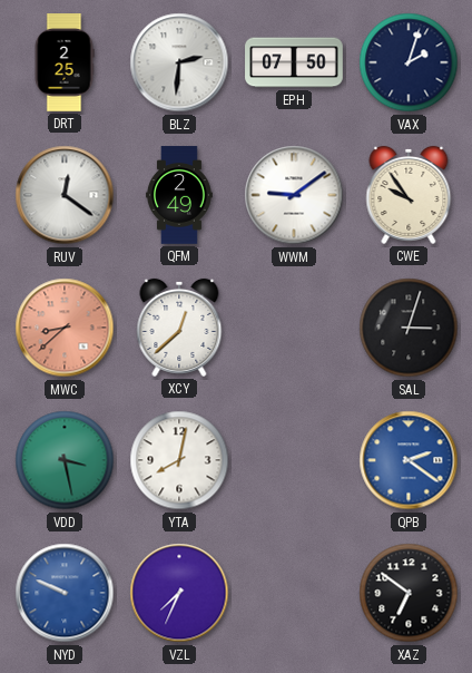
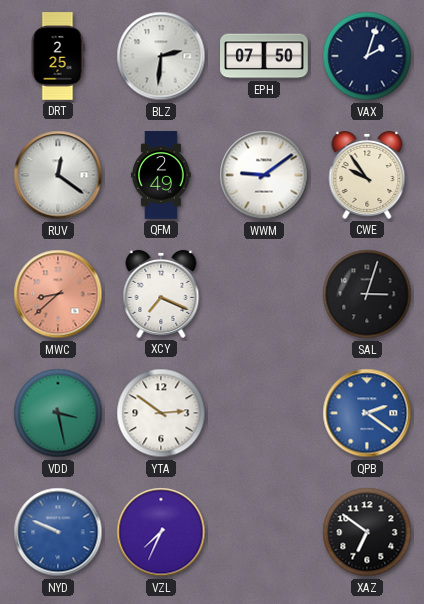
XCY: 12:38 -> 7:19
YTA: 8:02 -> 2:51
